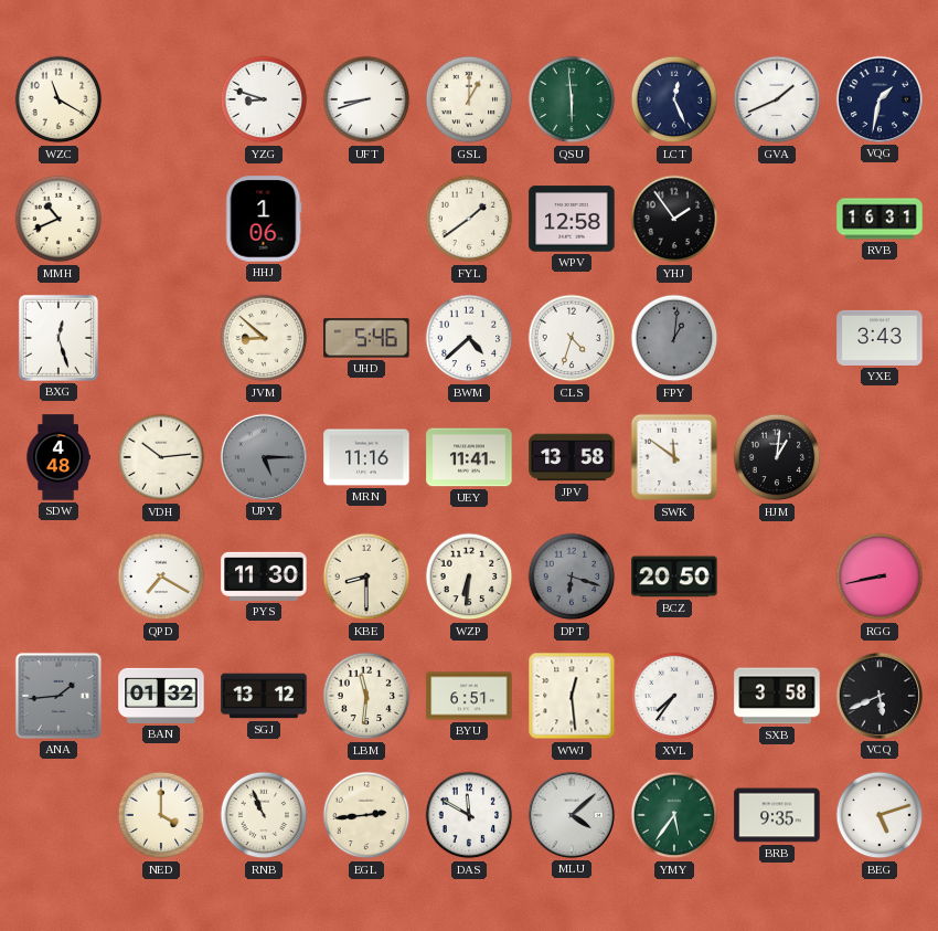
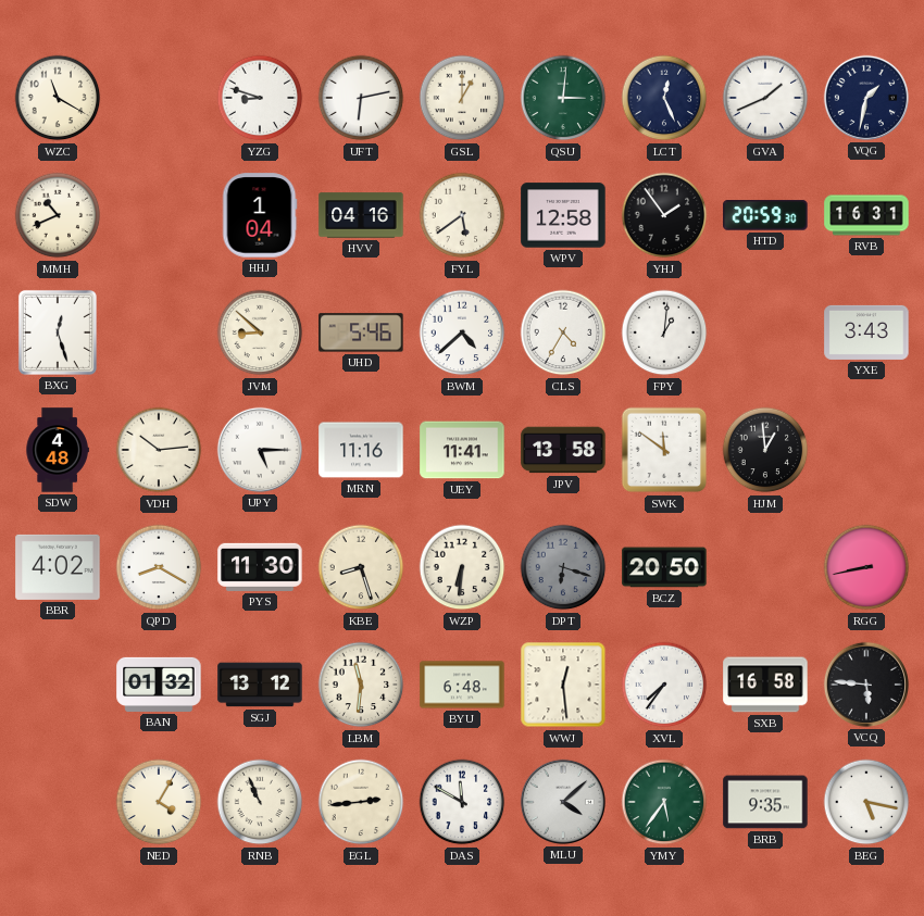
UFT: 8:42 -> 6:13
QSU: 5:59 -> 3:01
HHJ: 1:06 -> 1:04
HVV: none -> 04:16
FYL: 1:39 -> 5:39
HTD: none -> 20:59
CLS: 4:33 -> 4:35
FPY dial: grey -> white
UPY dial: grey -> white
HJM: 1:01 -> 12:59
BBR: none -> 4:02
QPD: 7:20 -> 8:20
KBE: 8:30 -> 8:27
ANA: 1:44 -> none
BYU: 6:51 -> 6:48
SXB: 3:58 -> 16:58
VCQ: 5:41 -> 5:46
NED: 4:00 -> 4:05
BEG: 5:12 -> 5:17
